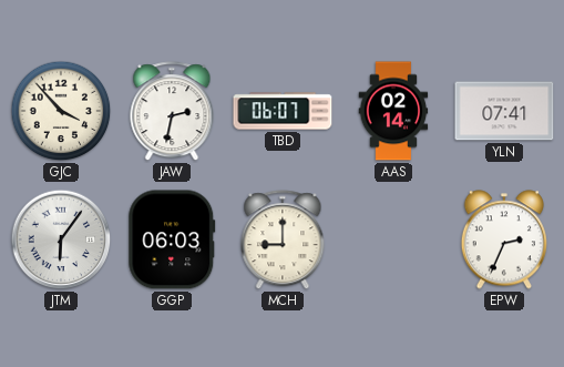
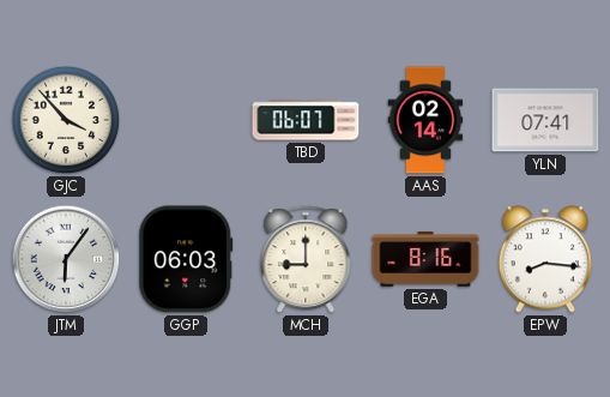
JAW: 2:32 -> none
EGA: none -> 8:16
EPW: 2:34 -> 8:16
